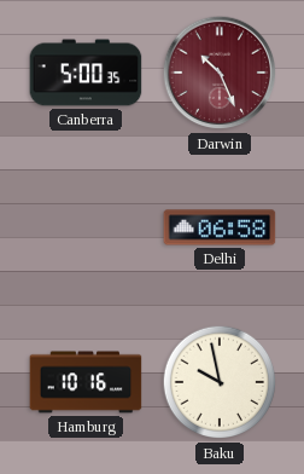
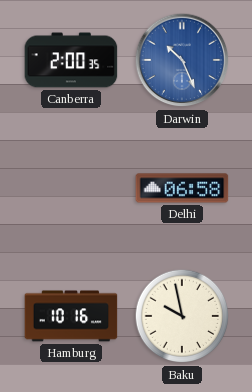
Canberra: 5:00 -> 2:00
Darwin dial: burgundy -> blue
